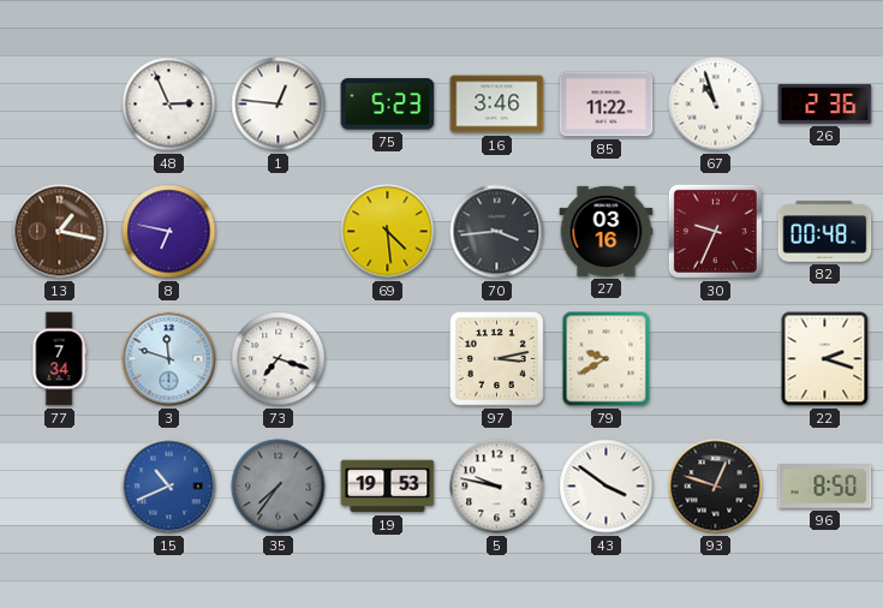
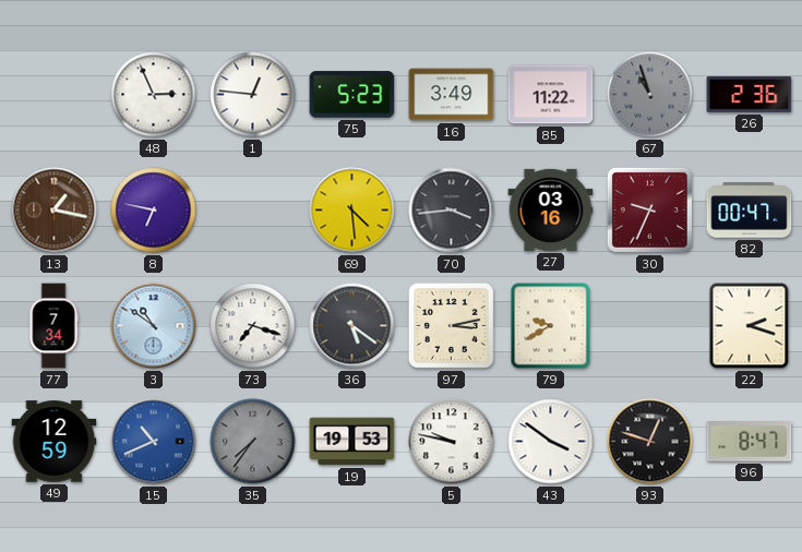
16: 3:46 -> 3:49
67 dial: white -> grey
82: 00:48 -> 00:47
3: 11:48 -> 10:51
36: none -> 5:21
49: none -> 12:59
96: 8:50 -> 8:47
